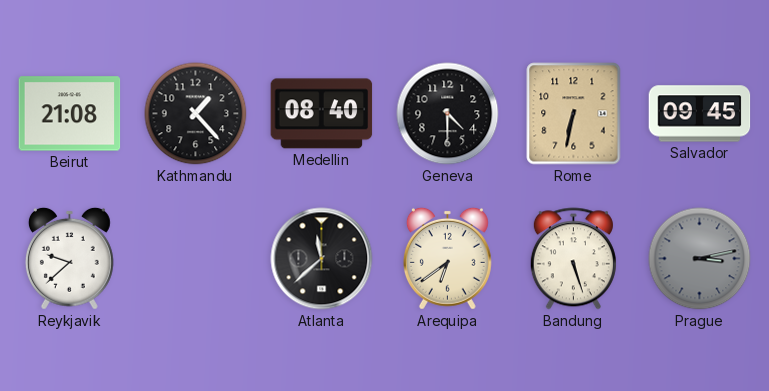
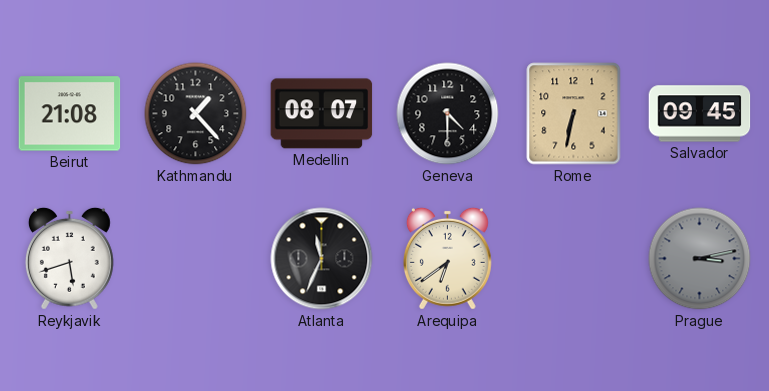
Medellin: 08:40 -> 08:07
Reykjavik: 9:38 -> 5:42
Atlanta: 11:38 -> 11:34
Bandung: 5:27 -> none
